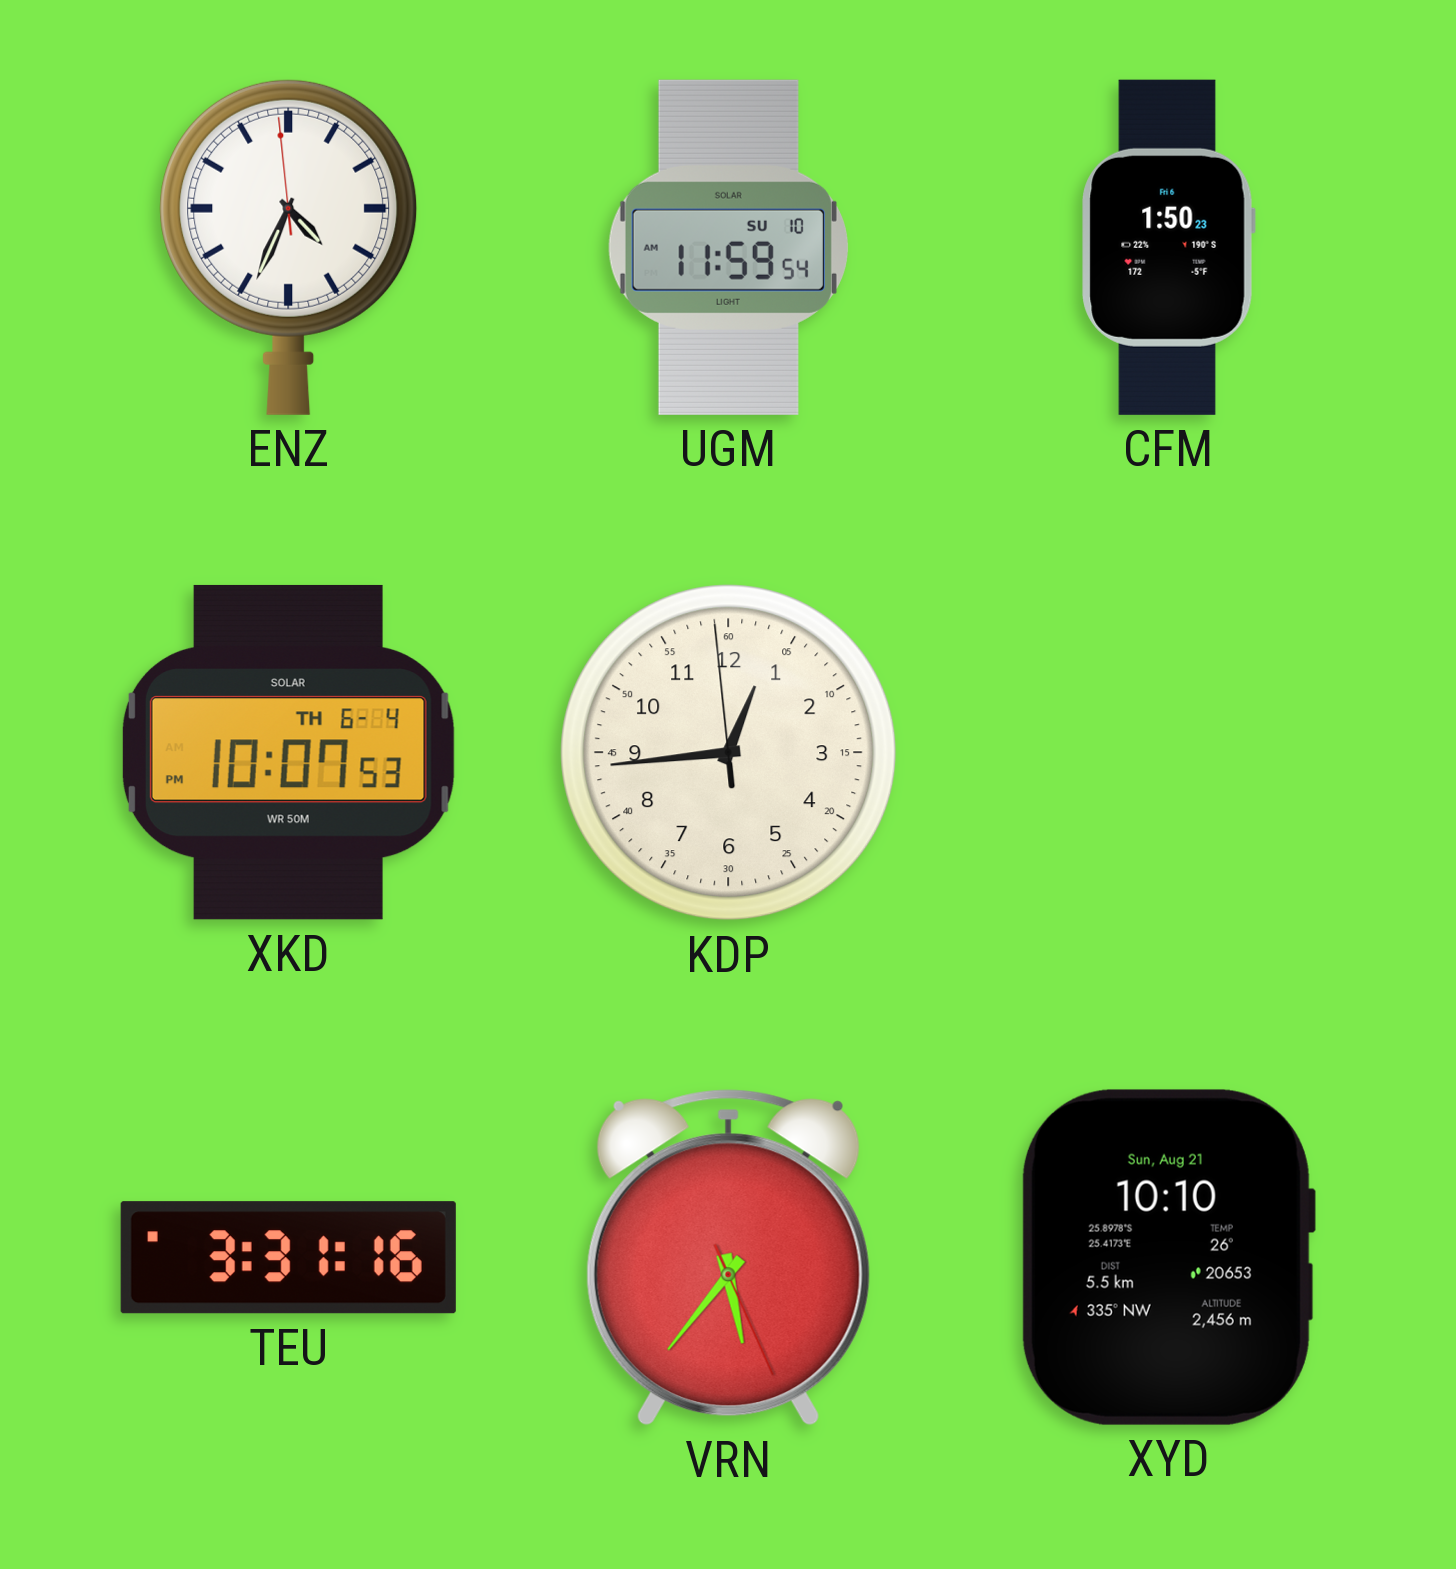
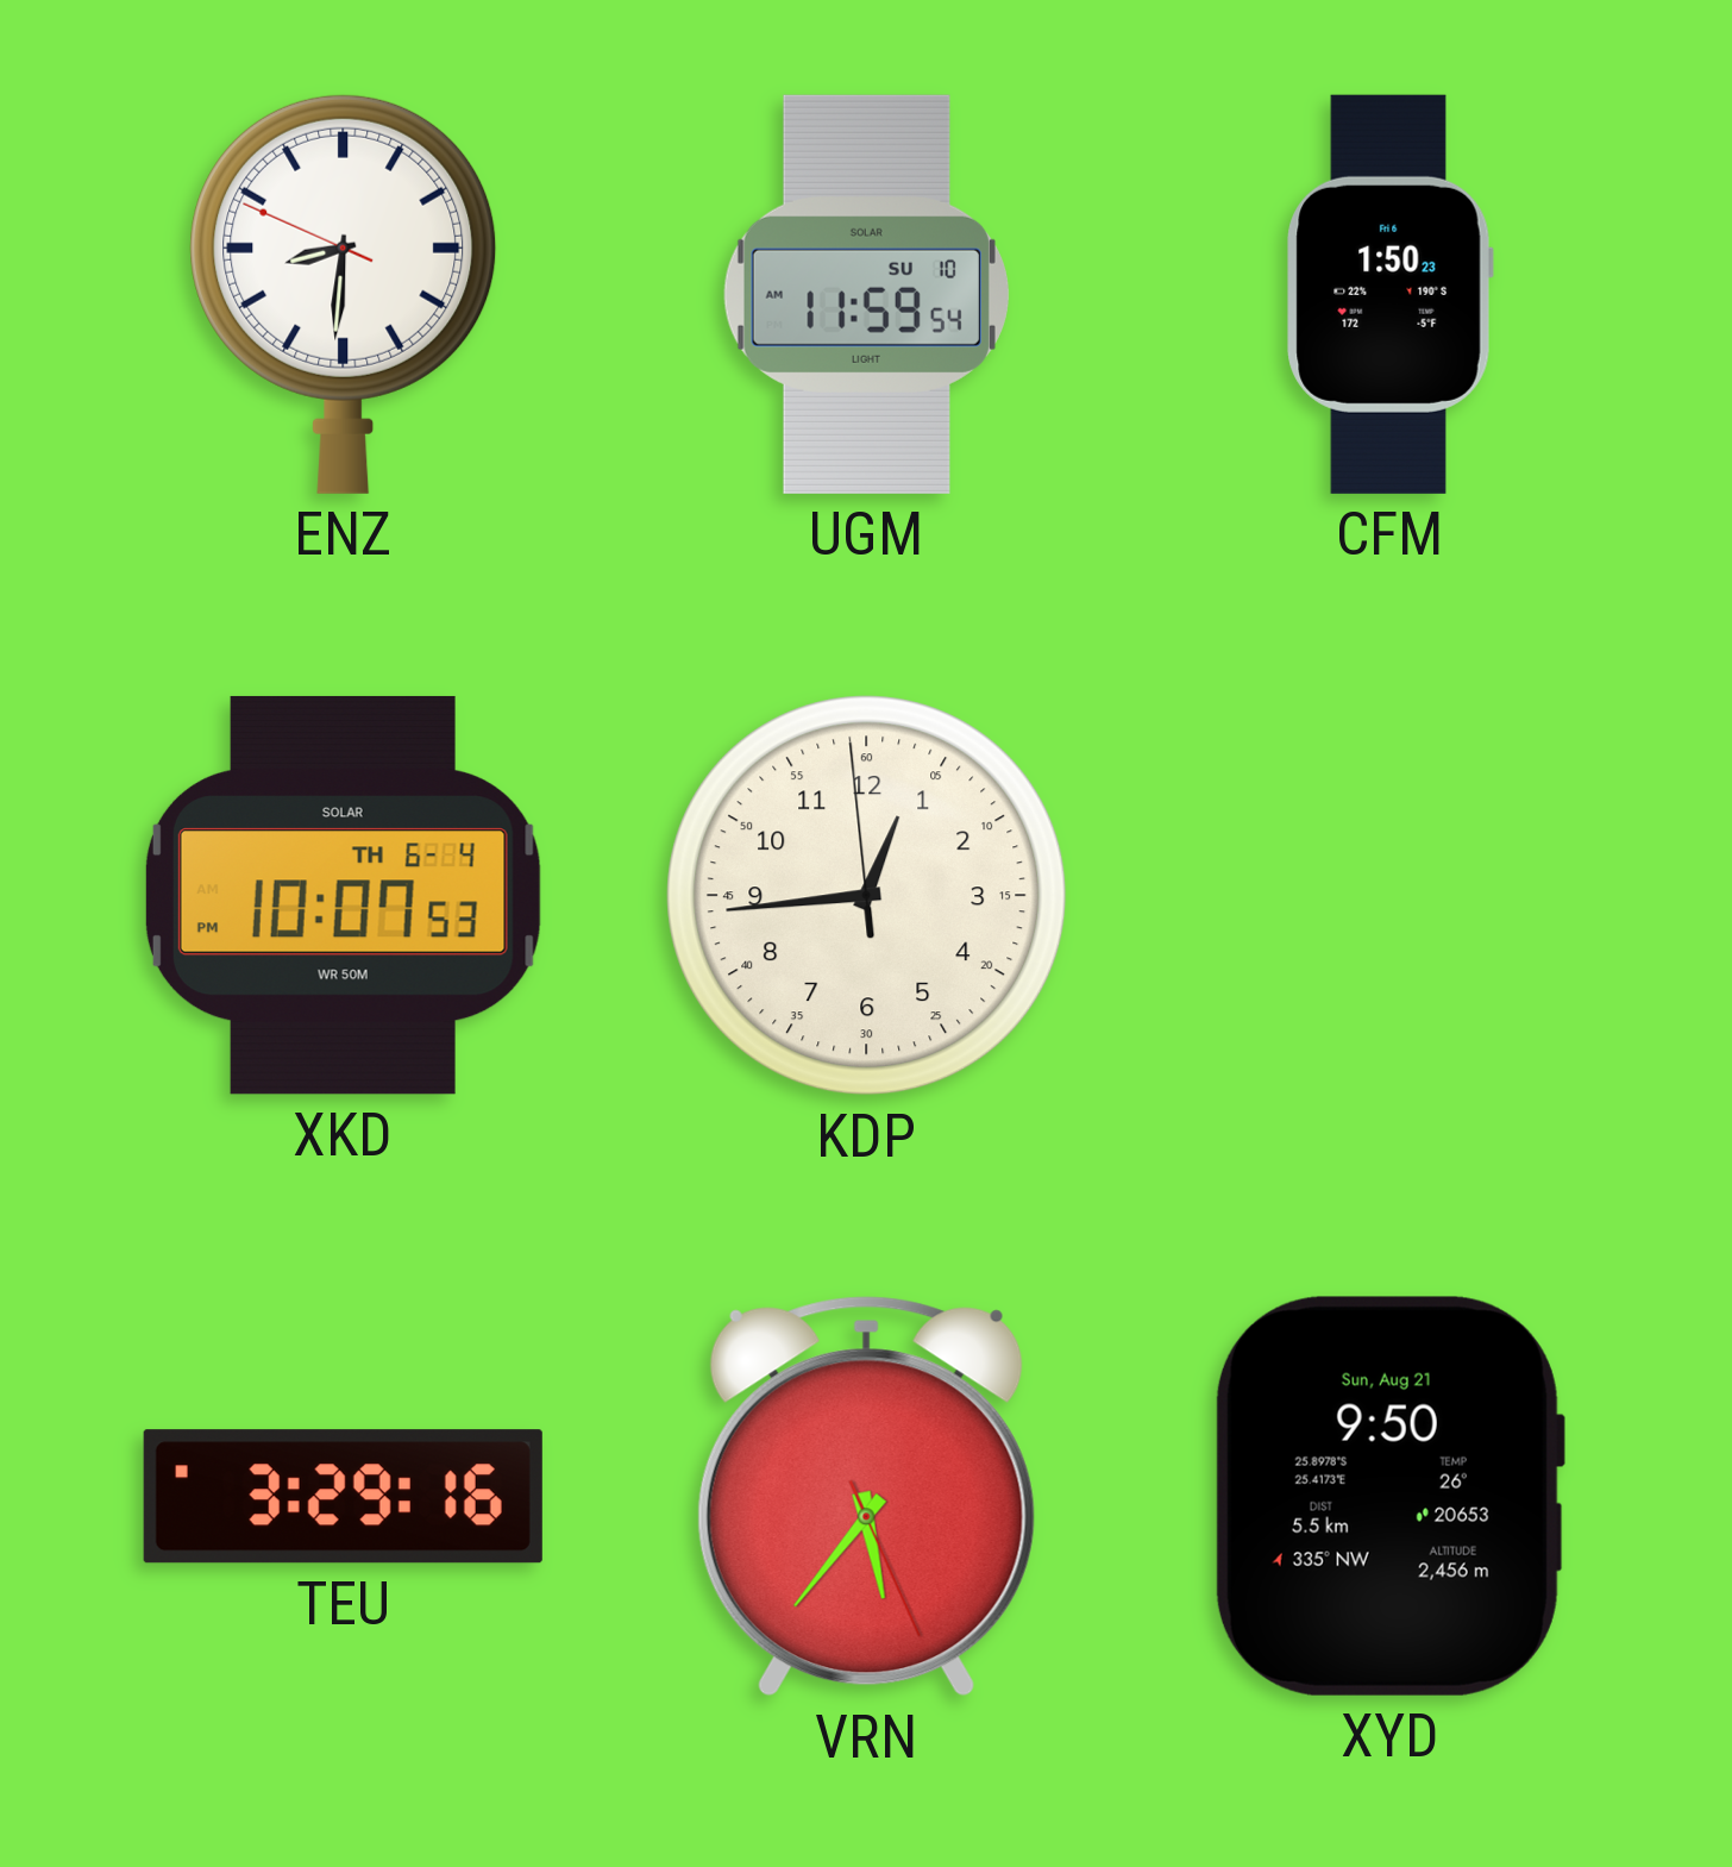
ENZ: 4:33 -> 8:30
TEU: 3:31 -> 3:29
XYD: 10:10 -> 9:50
